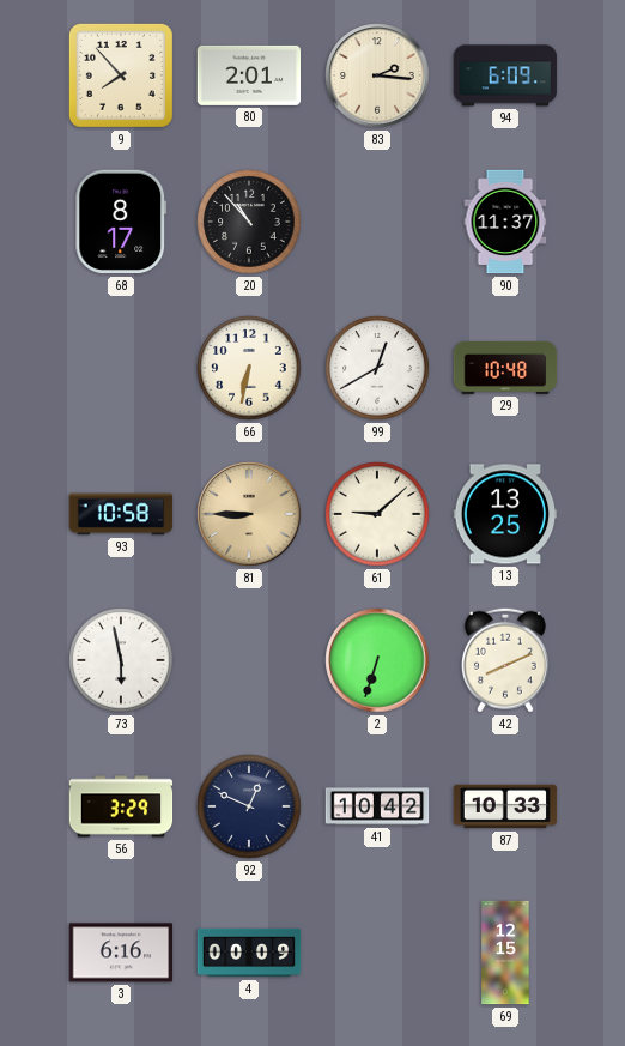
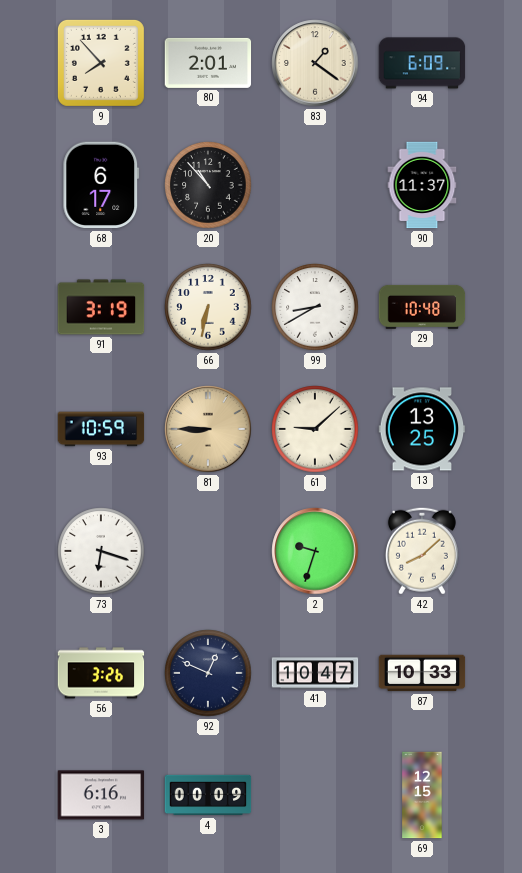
83: 2:16 -> 1:21
68: 8:17 -> 6:17
91: none -> 3:19
99: 12:40 -> 8:40
93: 10:58 -> 10:59
73: 5:58 -> 6:18
2: 6:33 -> 9:33
42: 8:11 -> 8:08
56: 3:29 -> 3:26
41: 10:42 -> 10:47
